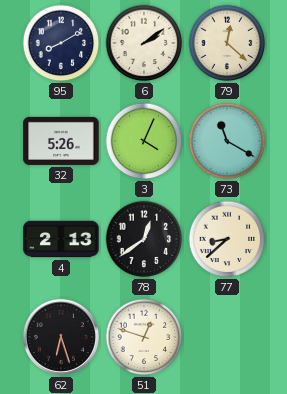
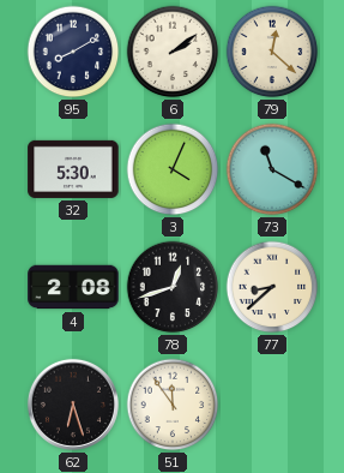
32: 5:26 -> 5:30
4: 2:13 -> 2:08
78: 12:39 -> 12:42
51: 12:48 -> 11:54
